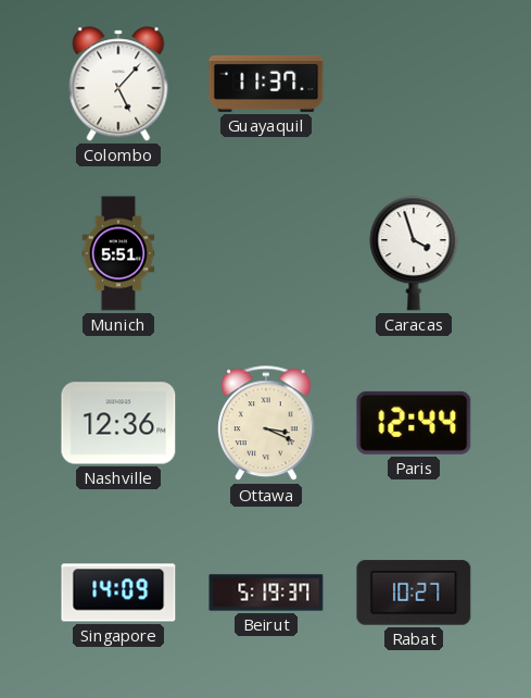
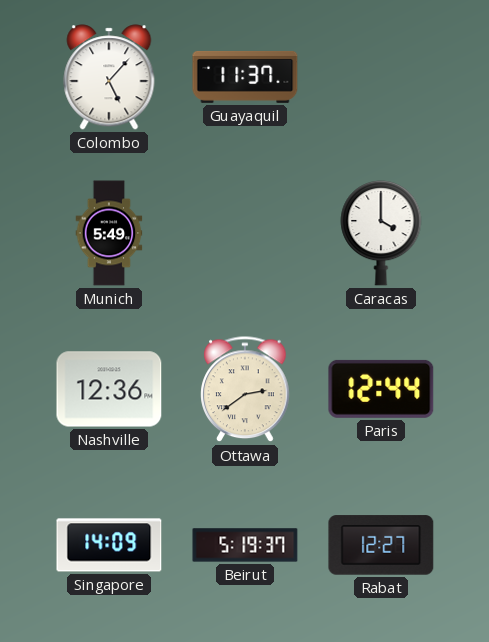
Munich: 5:51 -> 5:49
Caracas: 3:57 -> 4:00
Ottawa: 3:19 -> 2:39
Rabat: 10:27 -> 12:27
